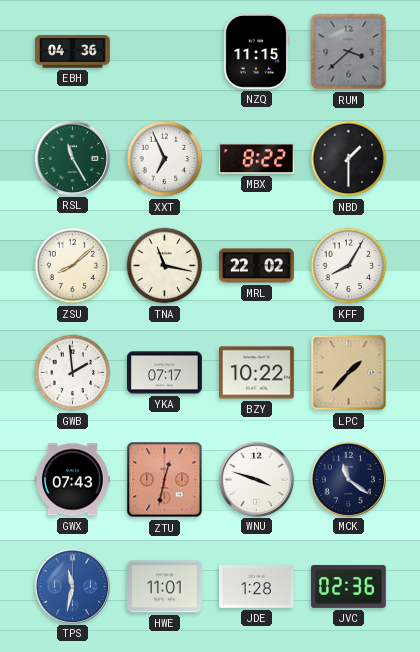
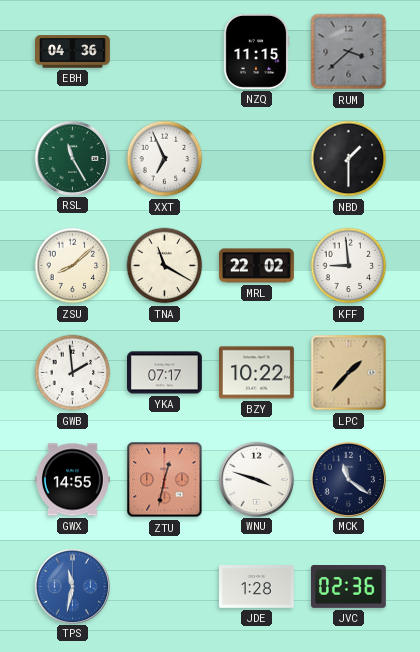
MBX: 8:22 -> none
TNA: 11:17 -> 11:20
KFF: 8:05 -> 8:59
GWX: 07:43 -> 14:55
HWE: 11:01 -> none
